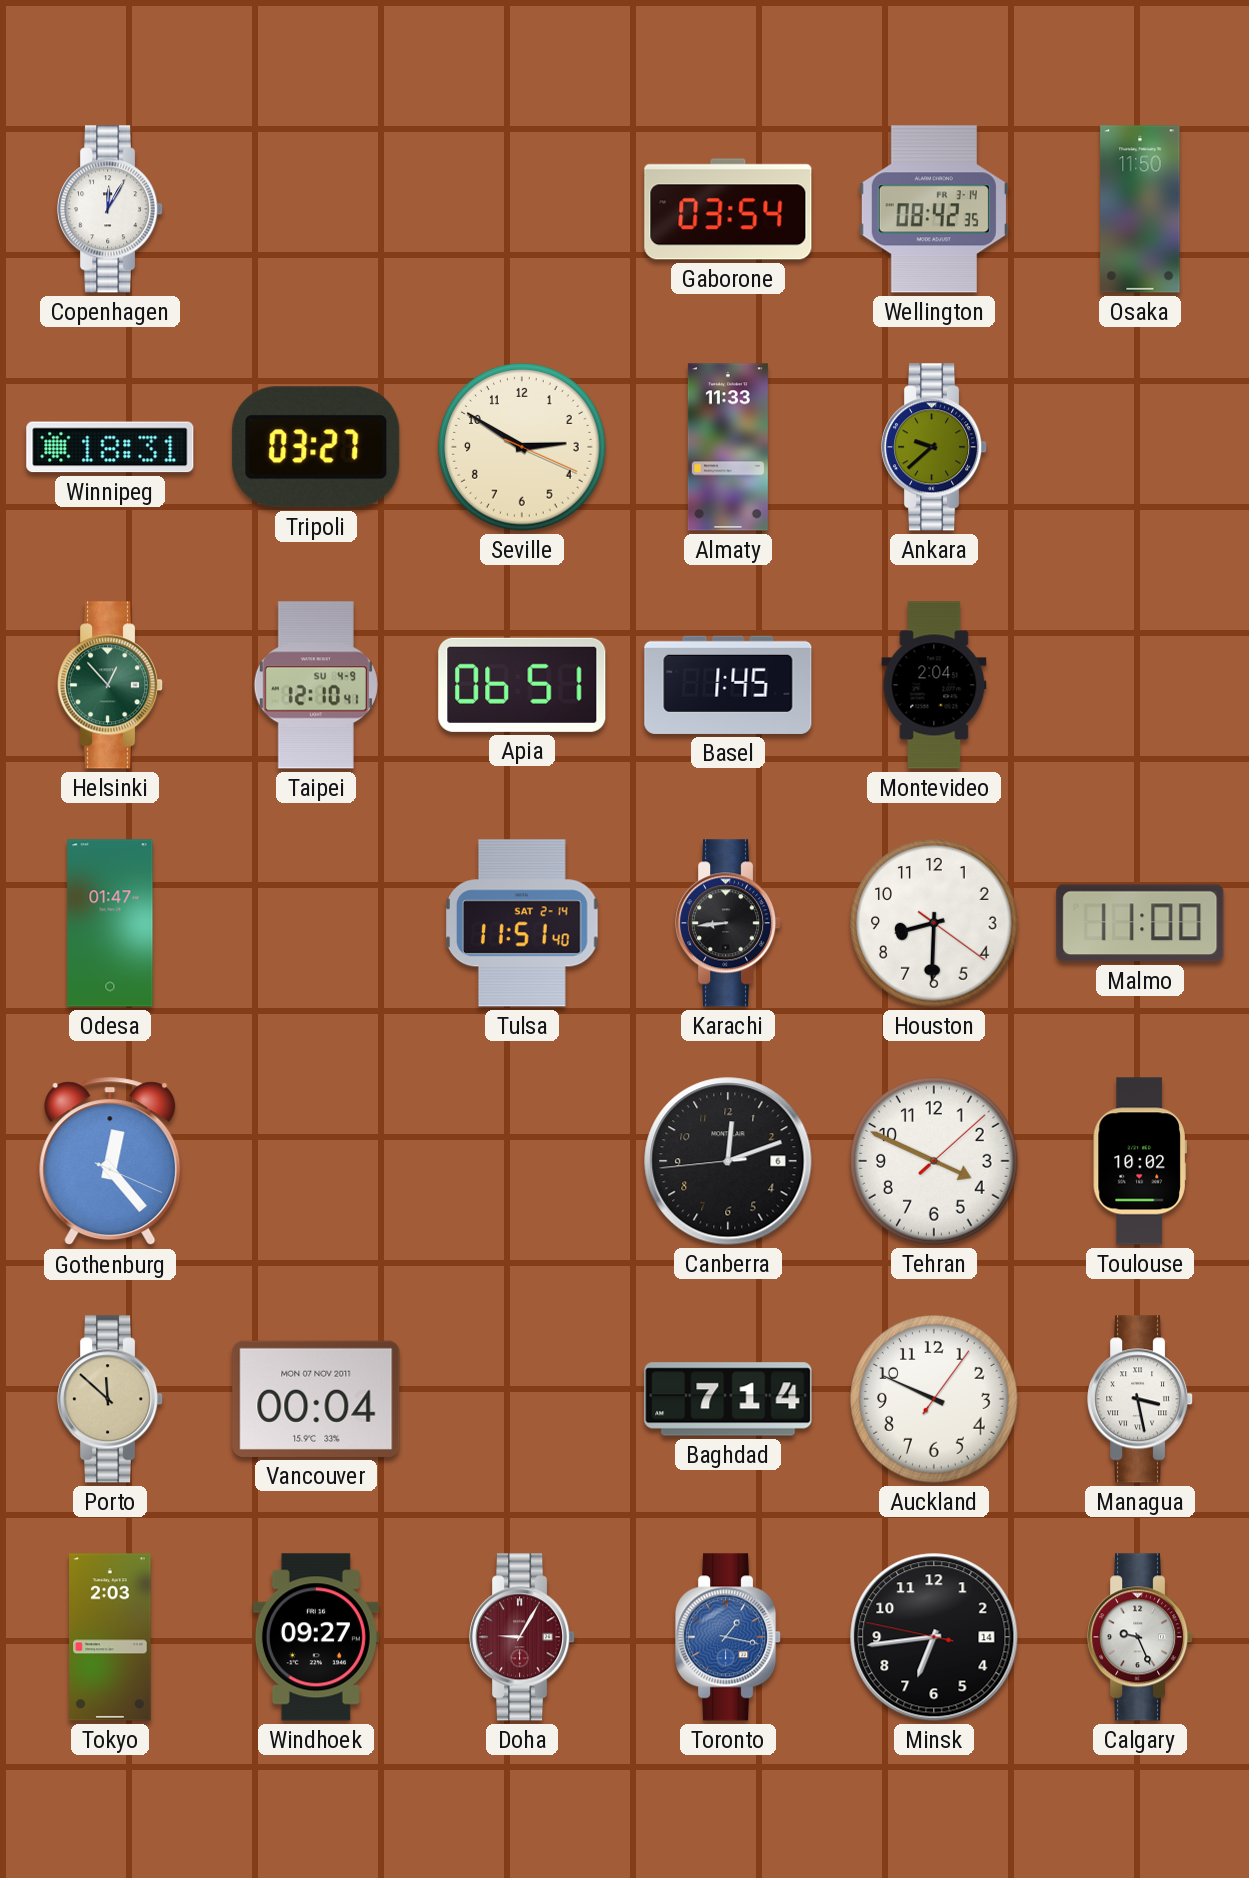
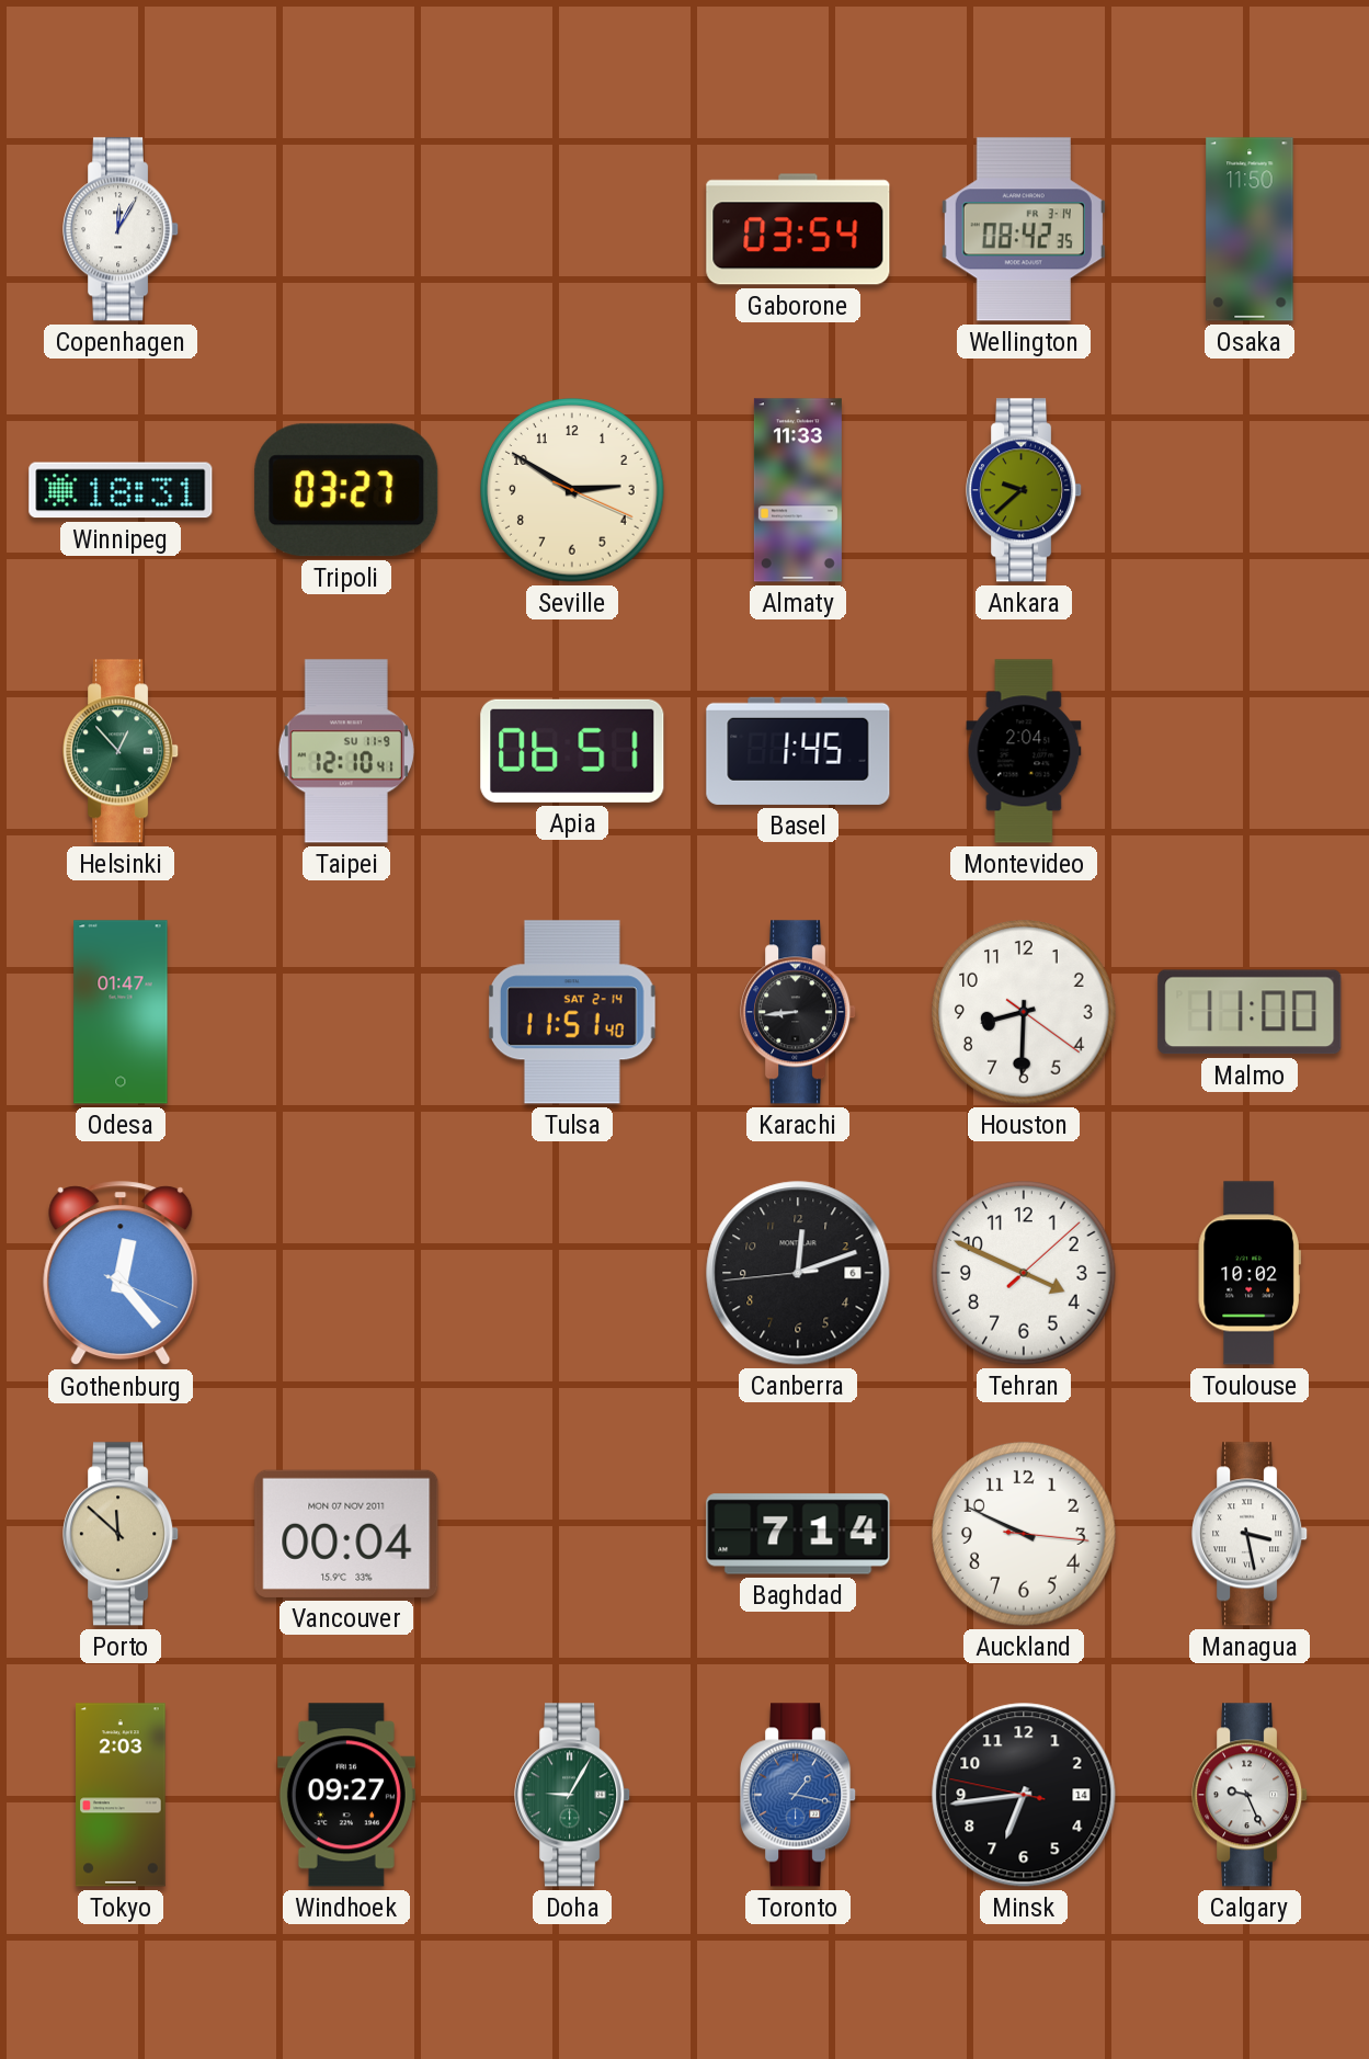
Taipei date: SU 4-9 -> SU 11-9
Auckland: 9:49:06 -> 9:49:16
Doha dial: burgundy -> green
